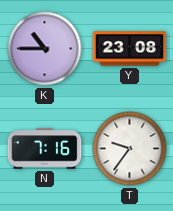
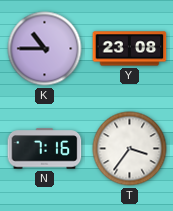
T: 9:36 -> 3:36
